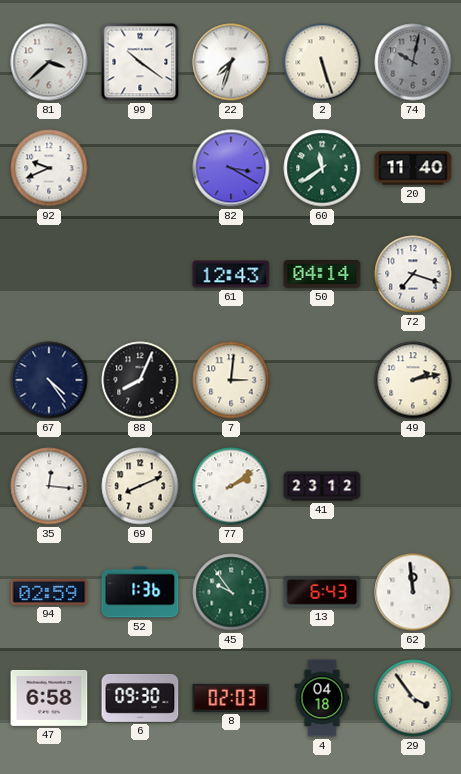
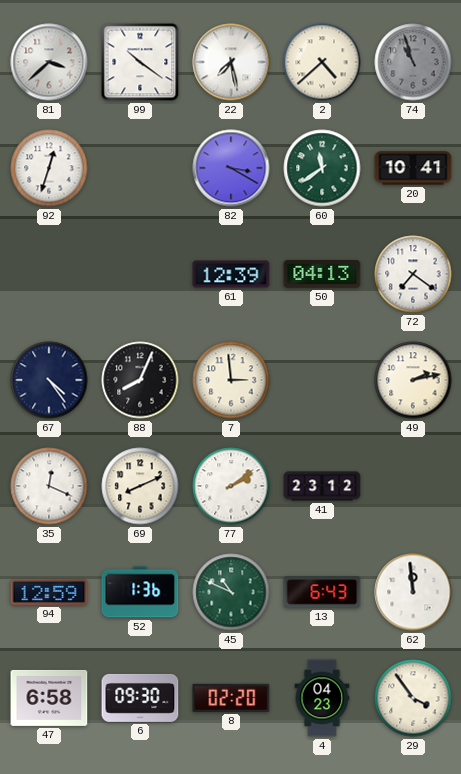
22: 7:33 -> 7:28
2: 5:27 -> 4:38
74: 10:02 -> 10:57
92: 9:41 -> 12:33
20: 11:40 -> 10:41
61: 12:43 -> 12:39
50: 04:14 -> 04:13
72: 7:18 -> 7:21
7: 3:01 -> 2:59
35: 12:16 -> 12:19
94: 02:59 -> 12:59
45: 9:54 -> 10:49
8: 02:03 -> 02:20
4: 04:18 -> 04:23
